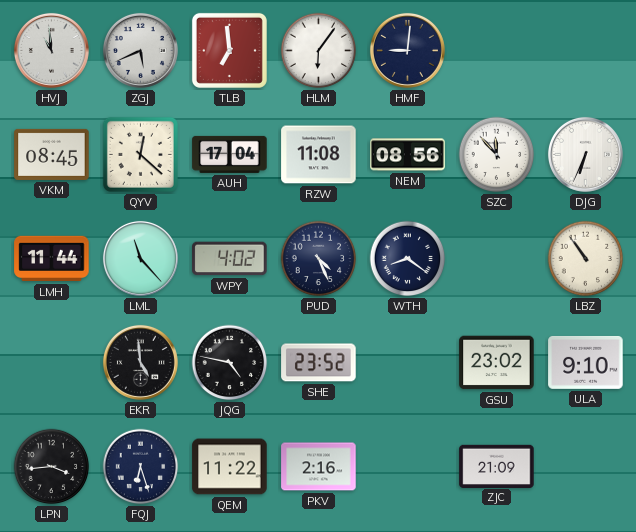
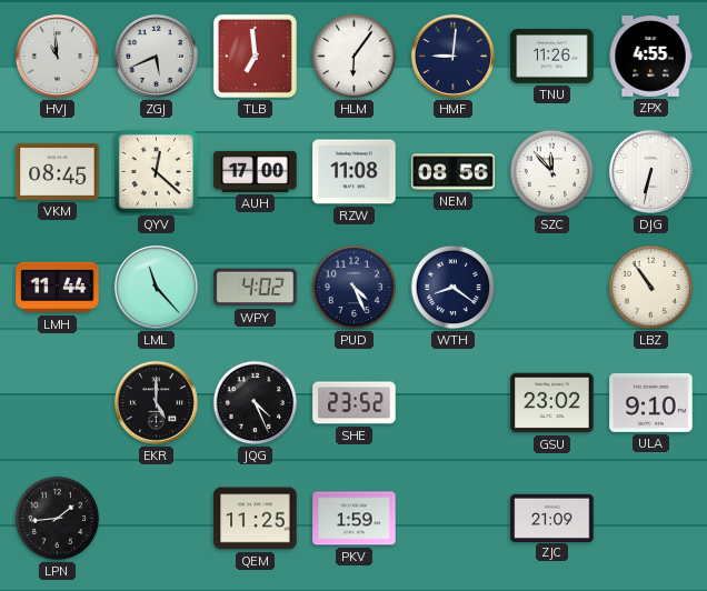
TNU: none -> 11:26
ZPX: none -> 4:55
AUH: 17:04 -> 17:00
DJG: 6:34 -> 6:32
EKR: 4:59 -> 5:00
JQG: 4:47 -> 4:26
LPN: 3:44 -> 1:44
FQJ: 6:27 -> none
QEM: 11:22 -> 11:25
PKV: 2:16 -> 1:59
